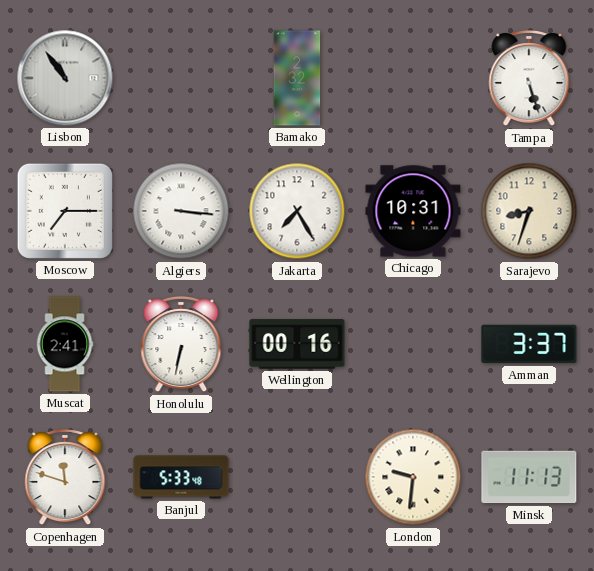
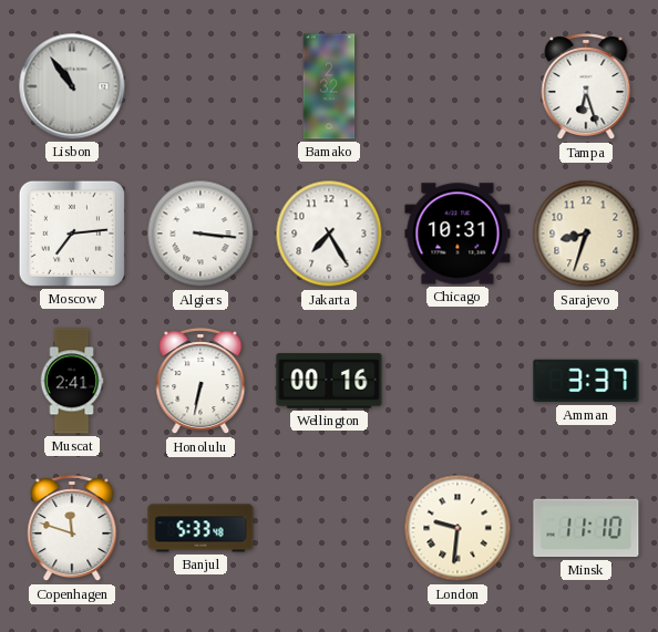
Tampa: 5:27 -> 6:27
Moscow: 7:15 -> 7:14
Minsk: 11:13 -> 11:10
